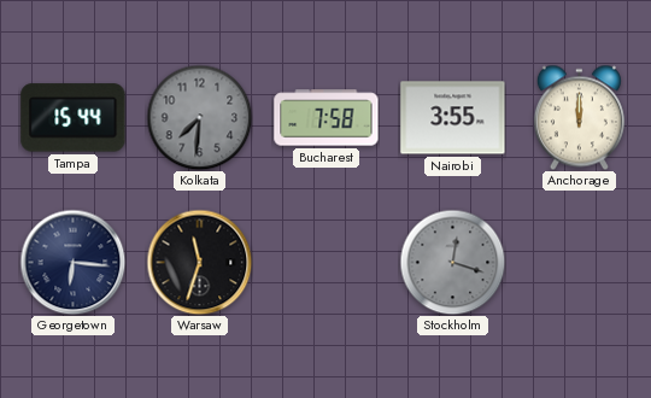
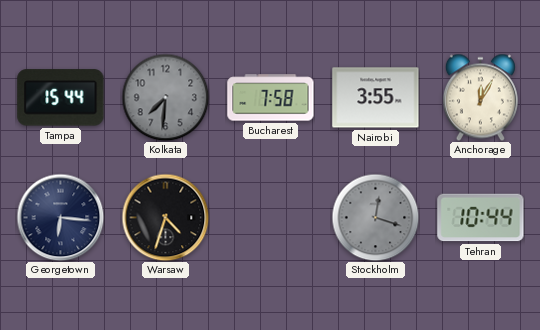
Anchorage: 12:00 -> 12:05
Warsaw: 11:33 -> 4:33
Tehran: none -> 10:44
